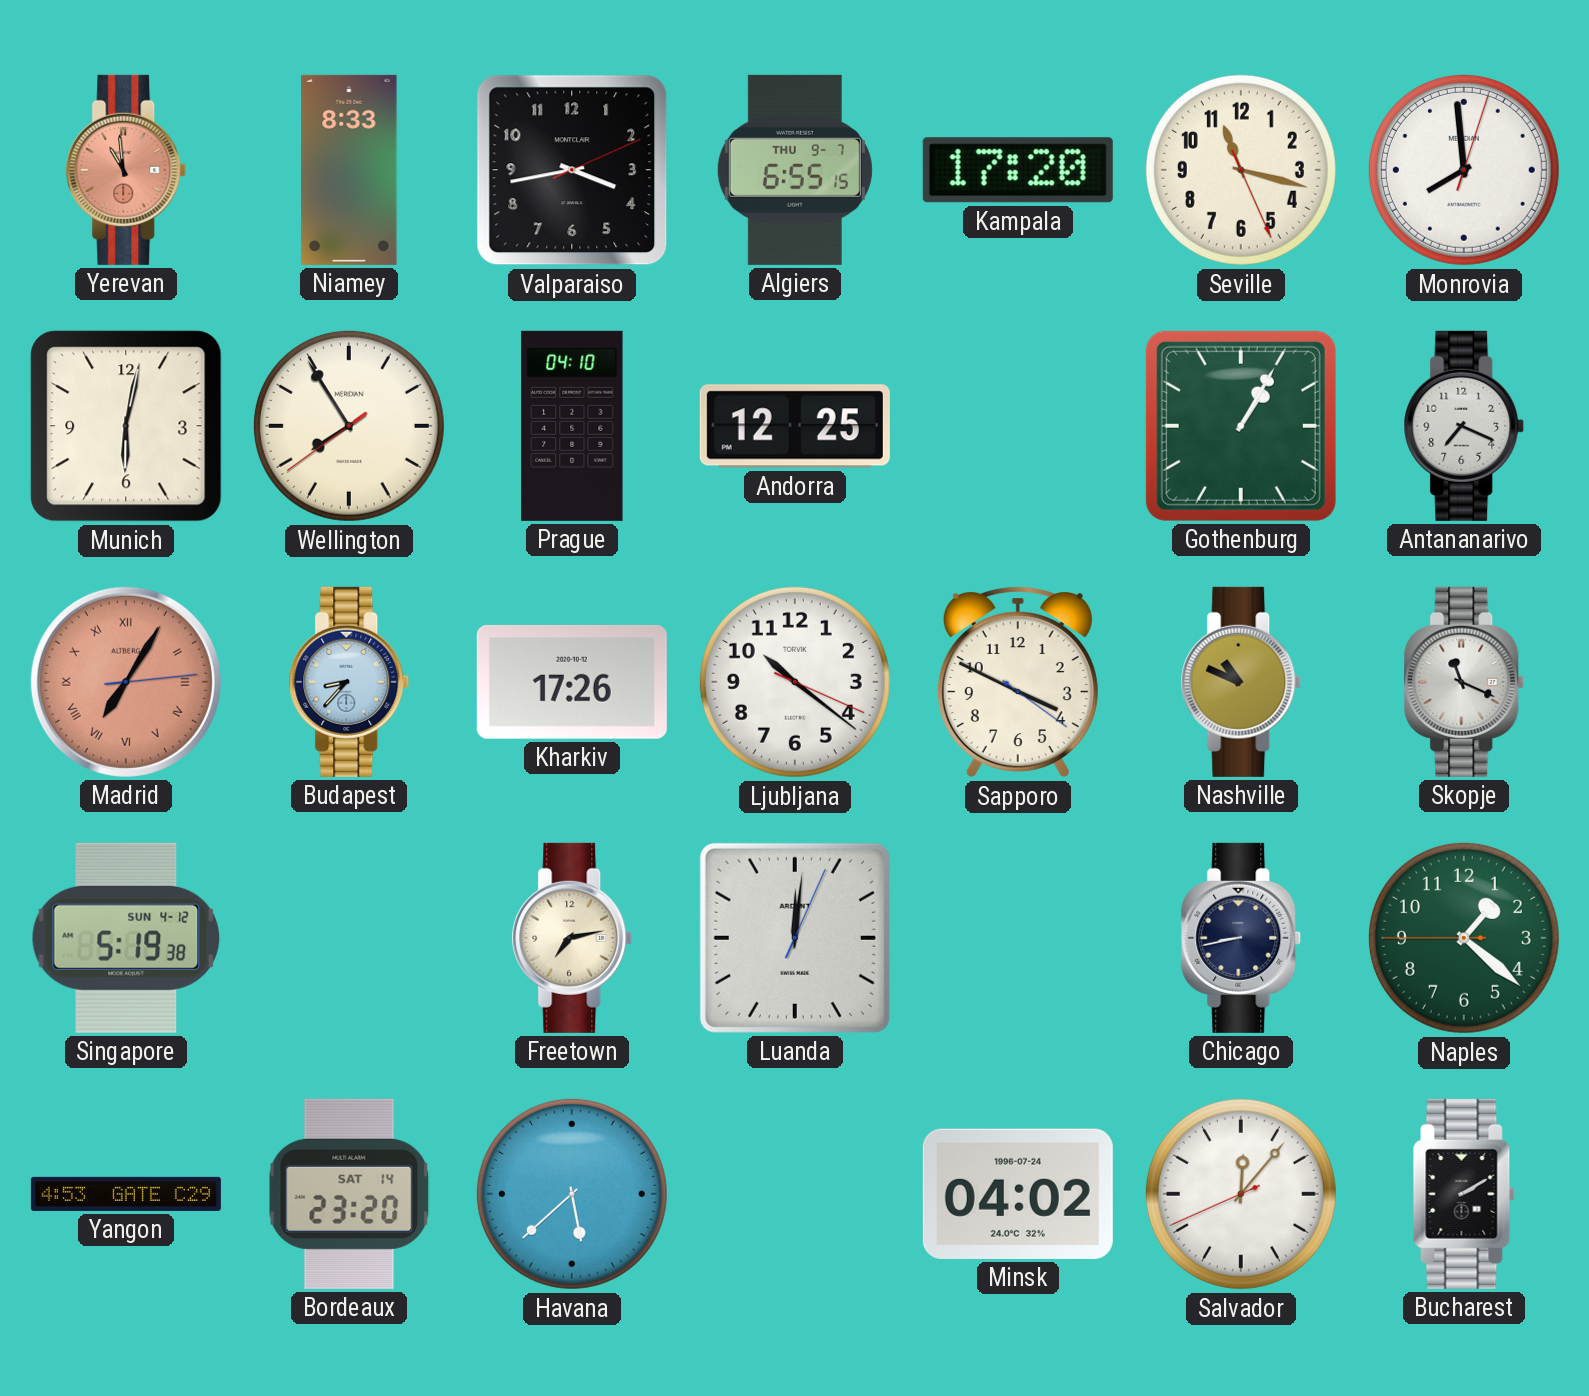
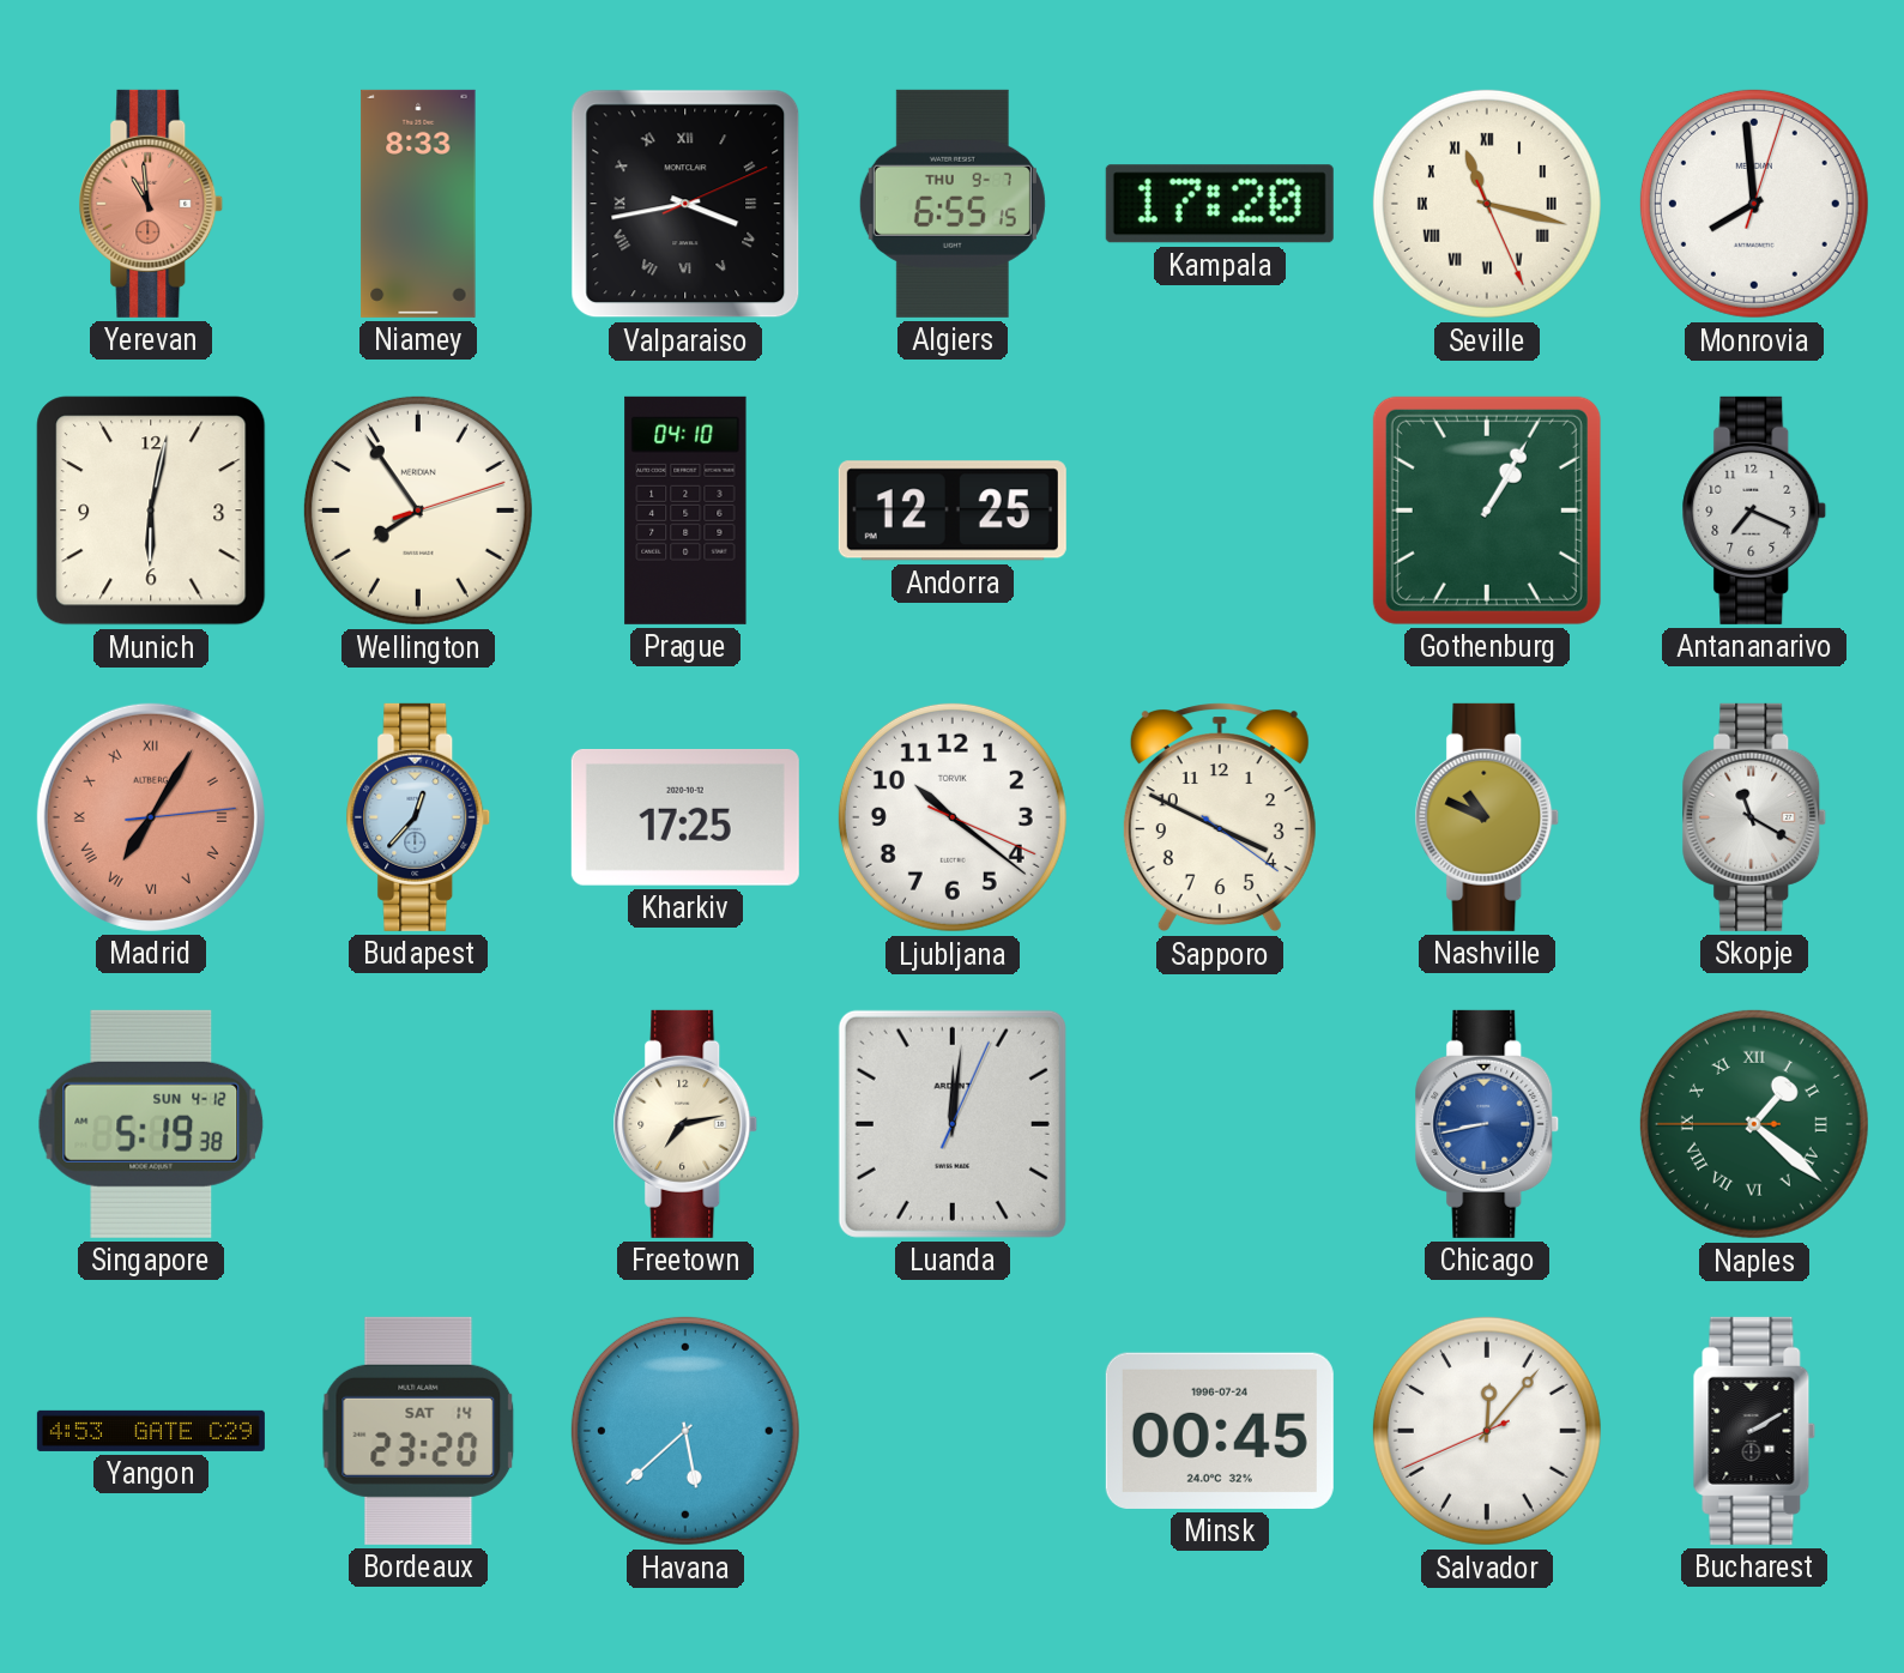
Valparaiso numerals: Arabic -> Roman
Seville numerals: Arabic -> Roman
Wellington: 7:54:39 -> 7:54:12
Budapest: 8:37 -> 12:37
Kharkiv: 17:26 -> 17:25
Skopje: 11:19 -> 11:20
Chicago dial: navy -> blue
Naples numerals: Arabic -> Roman
Minsk: 04:02 -> 00:45
